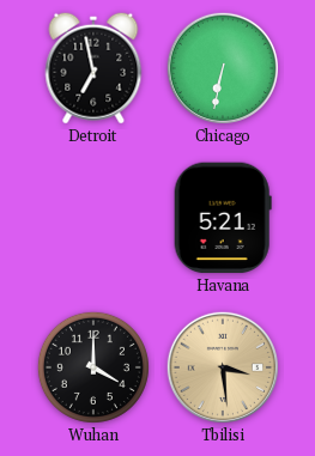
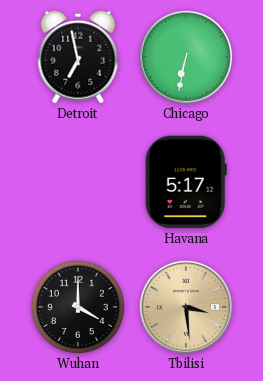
Havana: 5:21 -> 5:17
